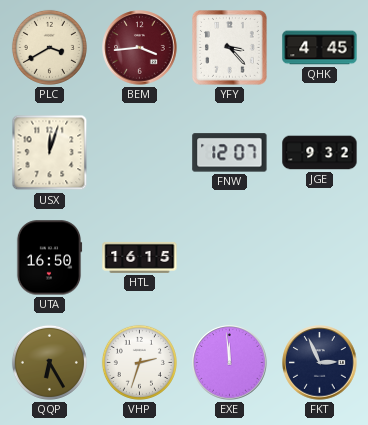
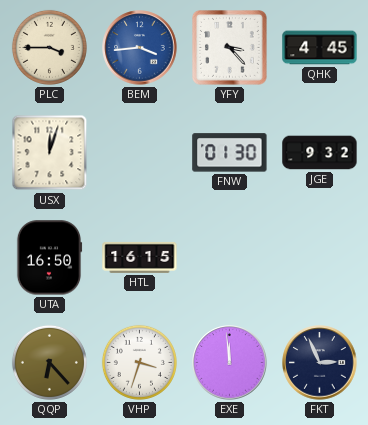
PLC: 3:40 -> 3:45
BEM dial: burgundy -> blue
FNW: 12:07 -> 01:30
QQP: 6:25 -> 6:23
VHP: 2:33 -> 3:33
